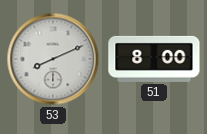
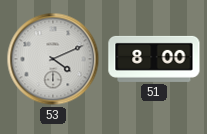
53: 8:11 -> 4:11
